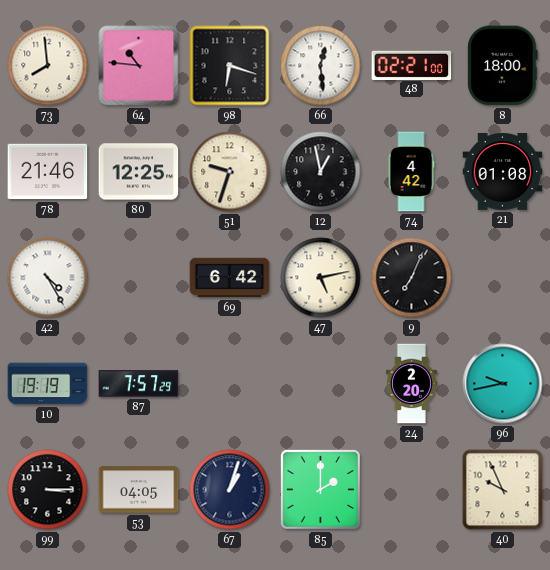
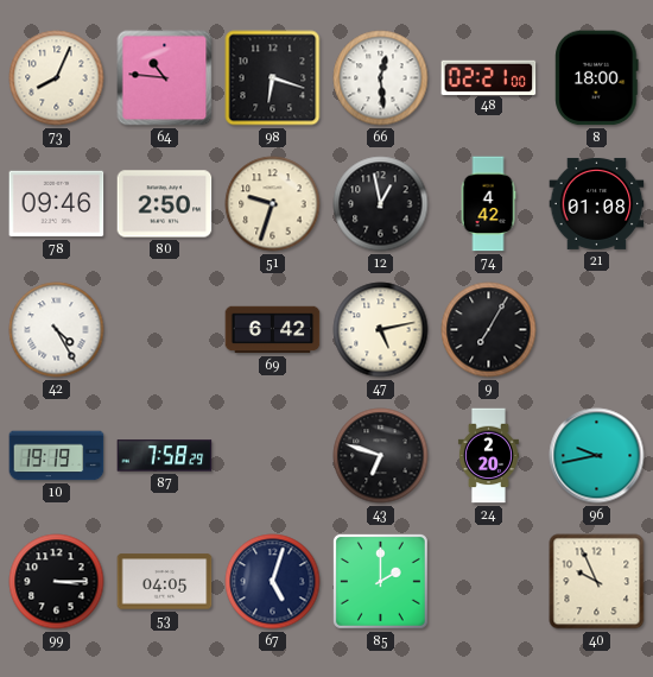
73: 7:59 -> 8:04
78: 21:46 -> 09:46
80: 12:25 -> 2:50
9: 7:04 -> 7:05
87: 7:57 -> 7:58
43: none -> 6:48
67: 1:03 -> 5:03
